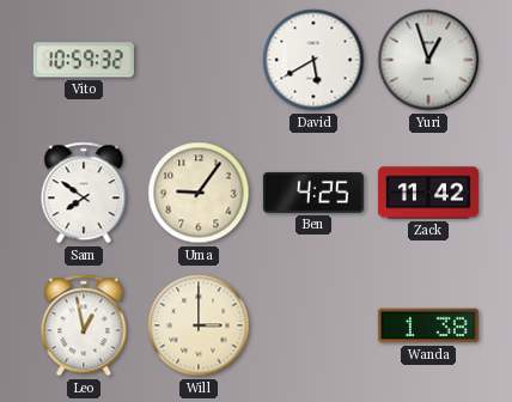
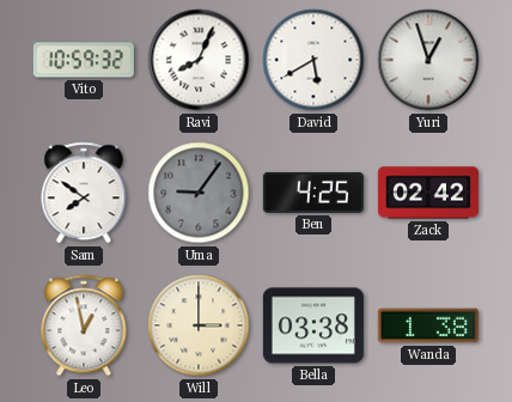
Ravi: none -> 8:04
Uma dial: cream -> grey
Zack: 11:42 -> 02:42
Bella: none -> 03:38
